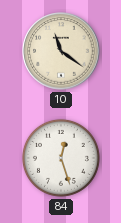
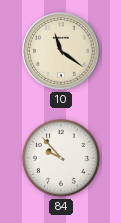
84: 12:27 -> 9:53
